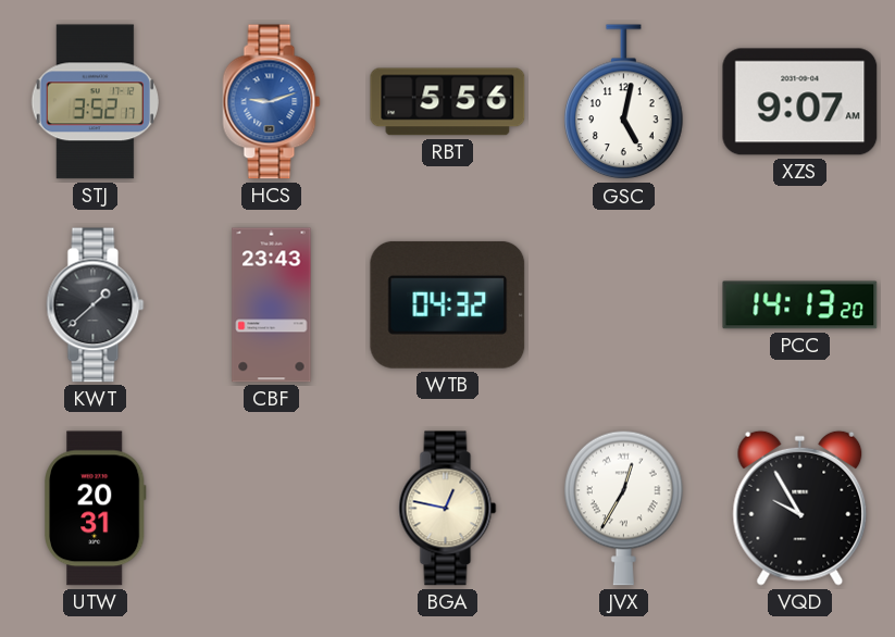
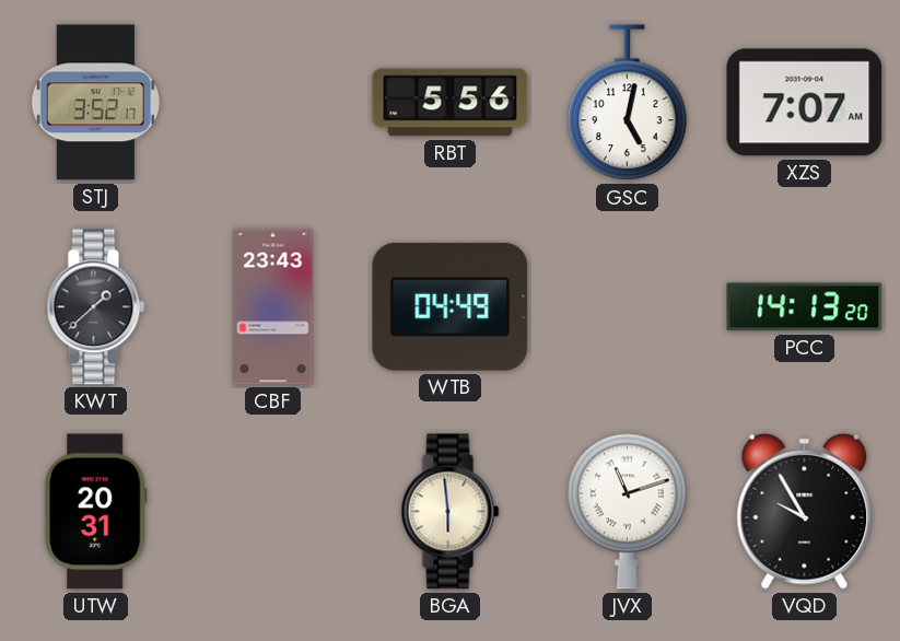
HCS: 9:12 -> none
XZS: 9:07 -> 7:07
WTB: 04:32 -> 04:49
BGA: 12:47 -> 5:59
JVX: 12:35 -> 11:12
